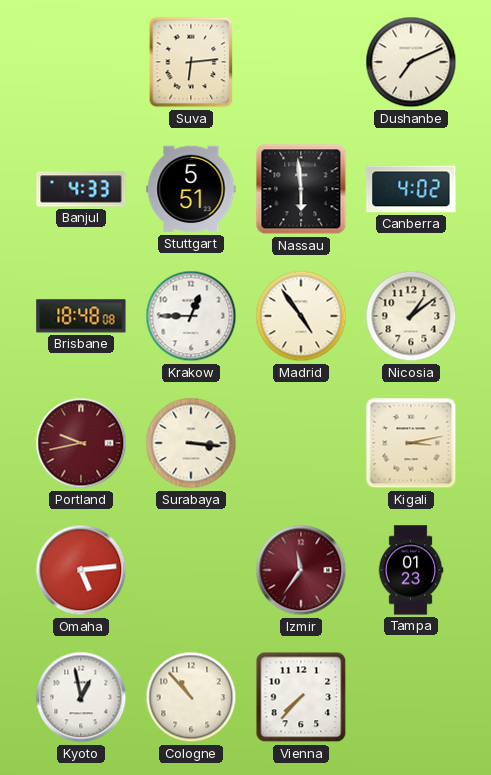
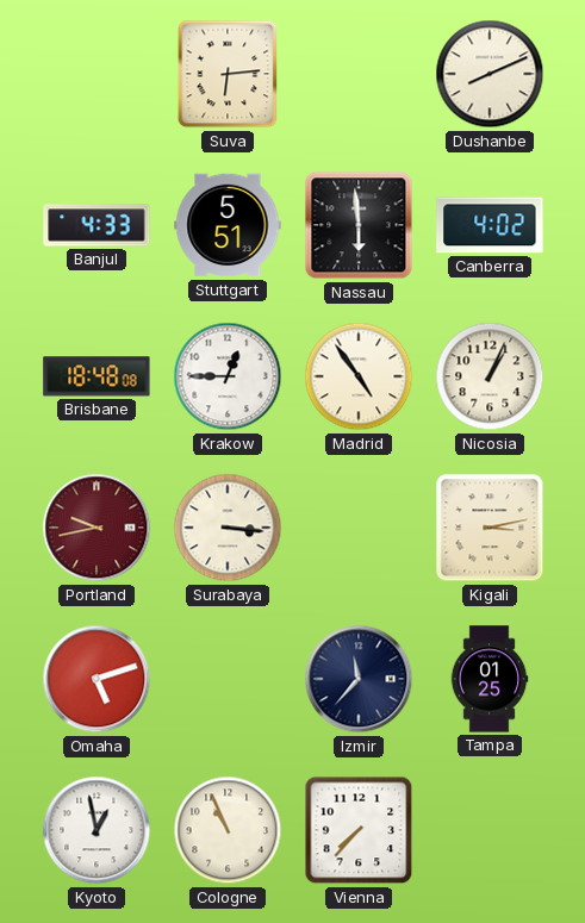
Dushanbe: 7:11 -> 8:11
Nicosia: 1:09 -> 1:04
Omaha: 5:14 -> 5:12
Izmir: 11:36 -> 11:37
Izmir dial: burgundy -> navy
Tampa: 01:23 -> 01:25
Cologne: 10:53 -> 10:56
